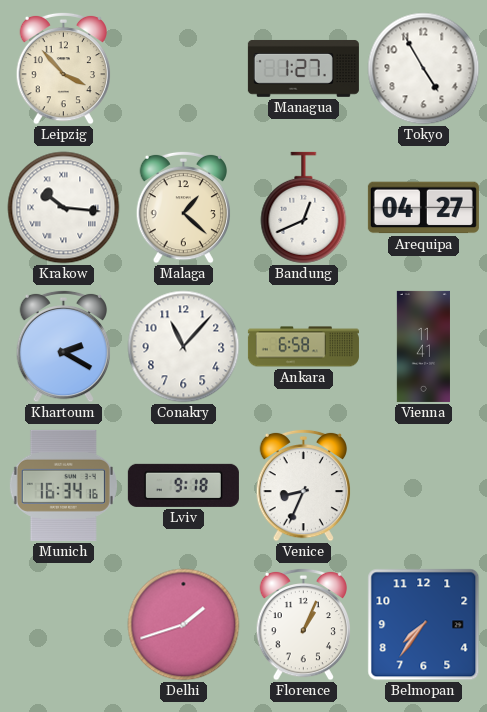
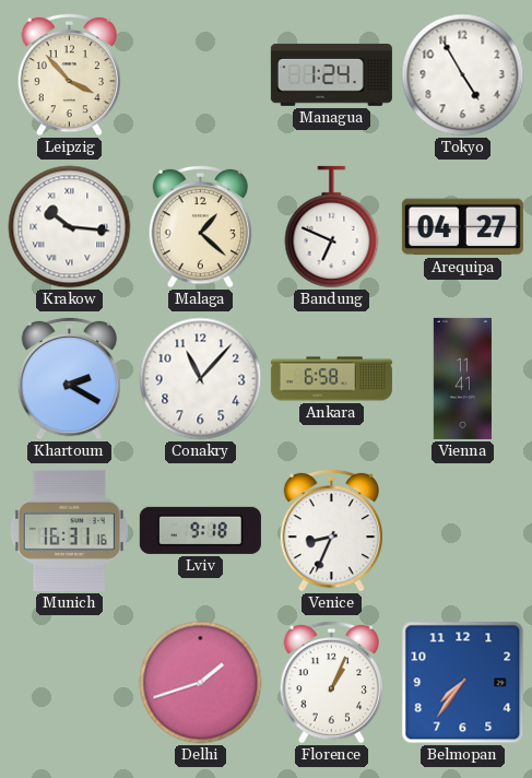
Managua: 1:27 -> 1:24
Bandung: 12:41 -> 6:49
Munich: 16:34 -> 16:31
